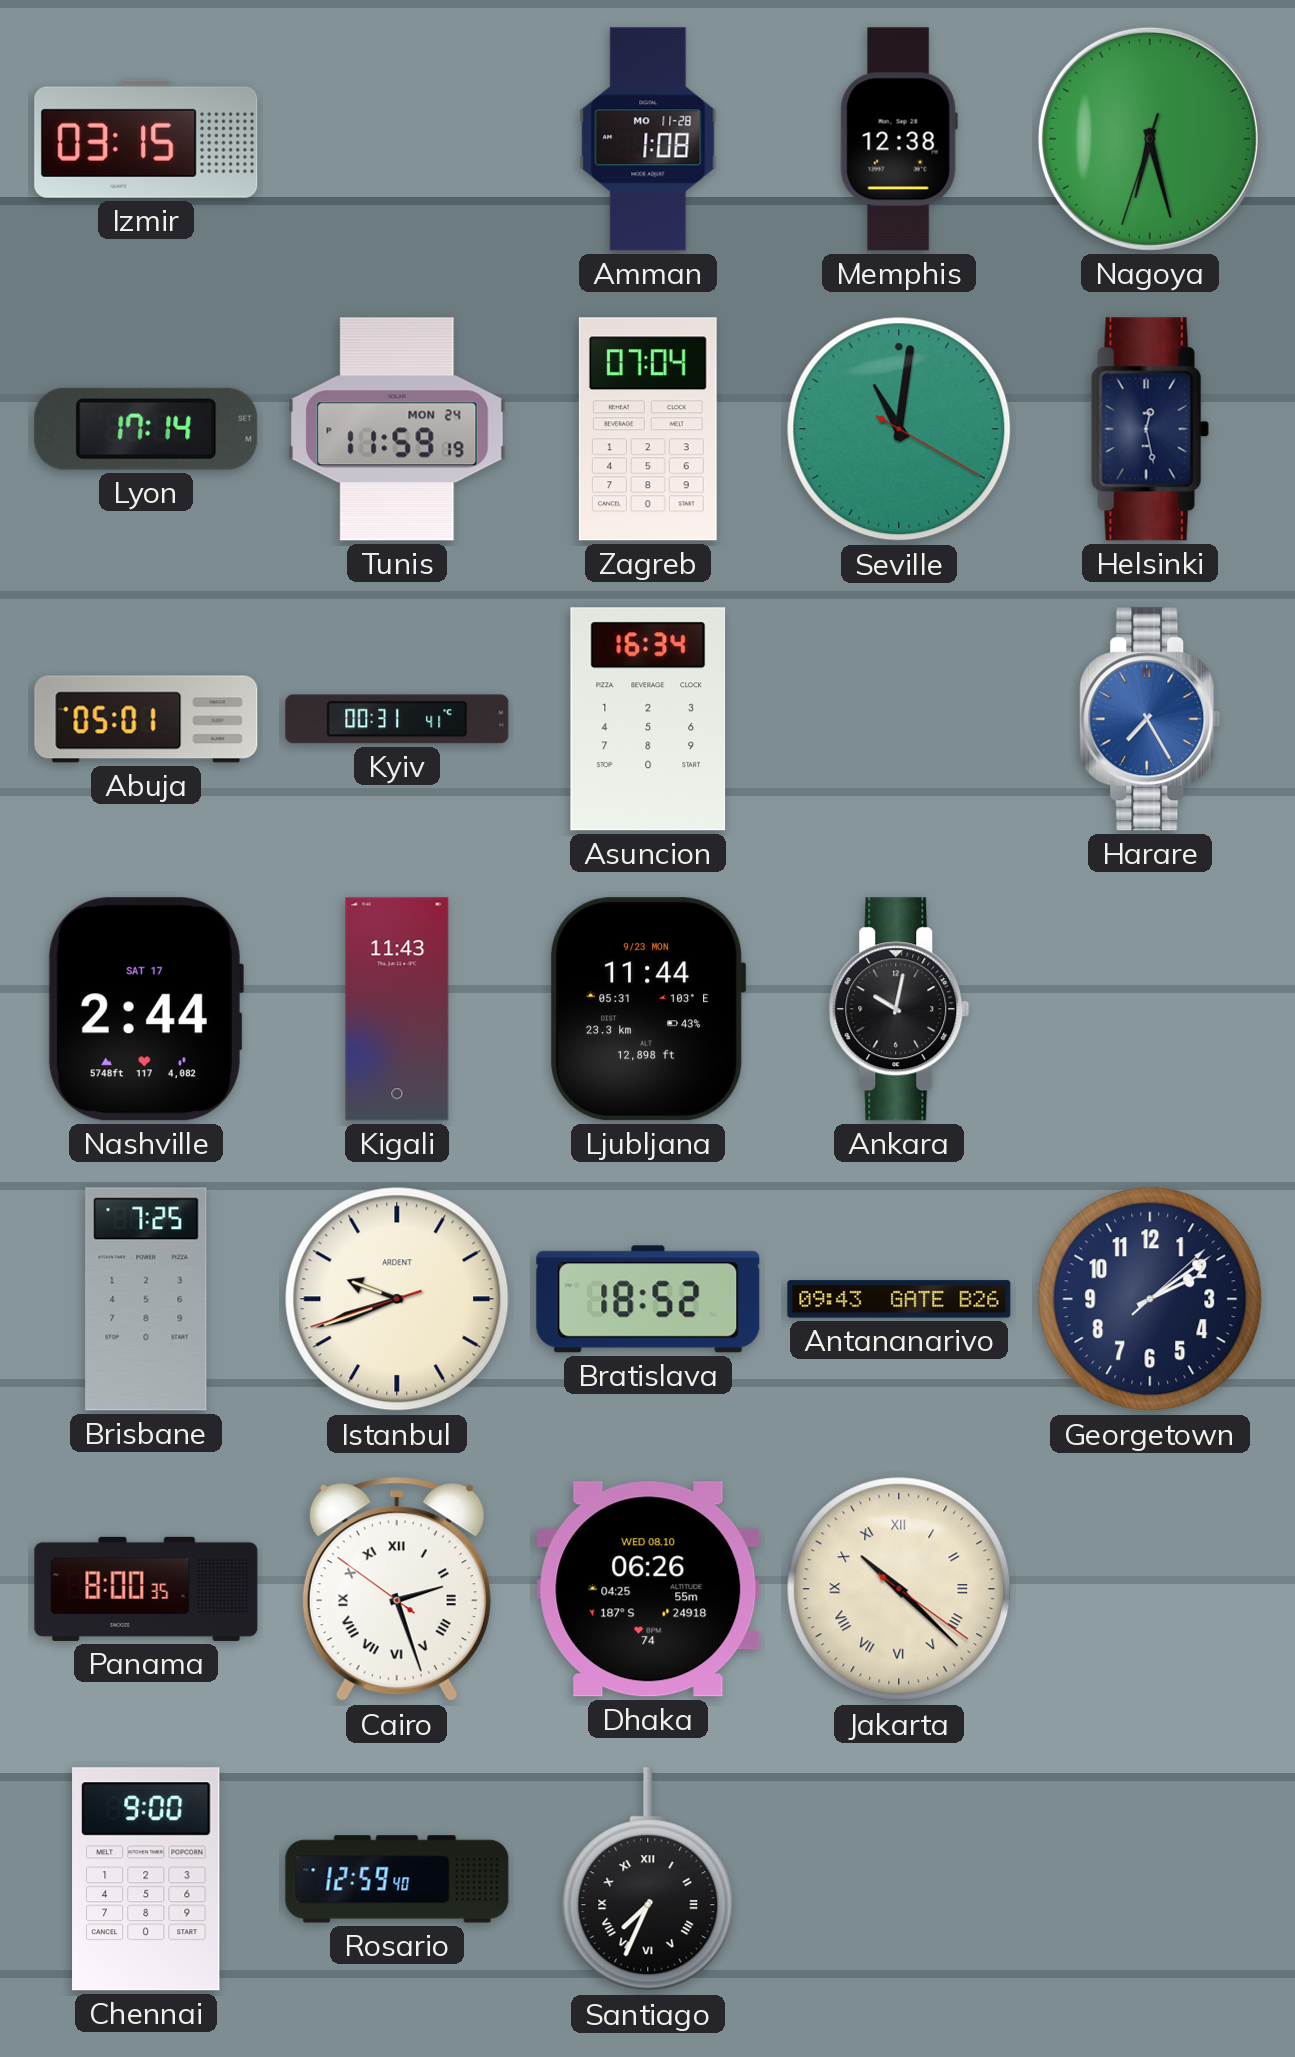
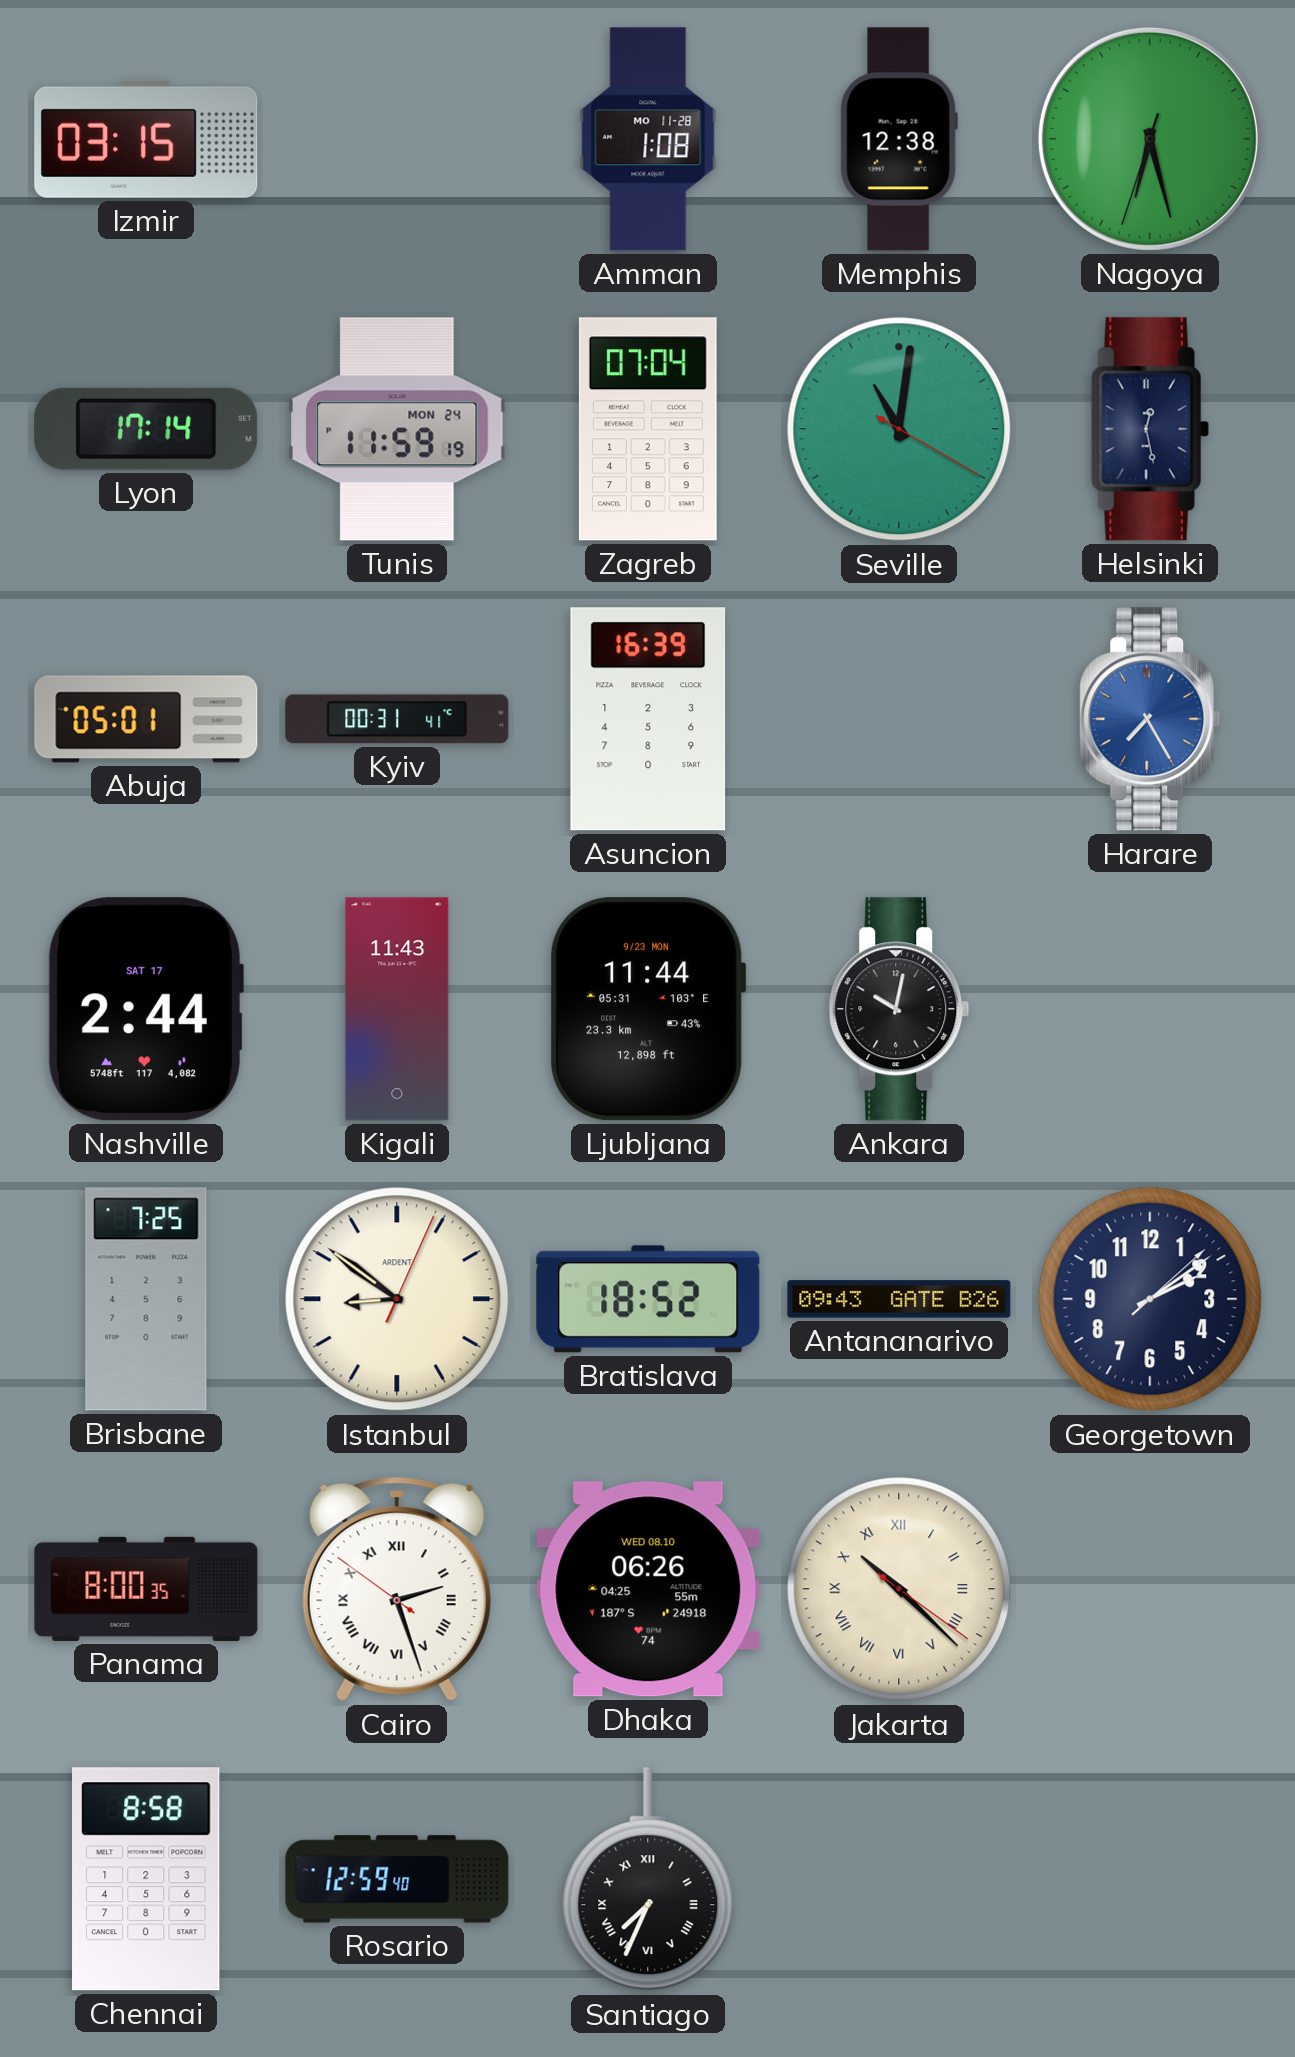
Asuncion: 16:34 -> 16:39
Istanbul: 9:41 -> 8:51
Chennai: 9:00 -> 8:58
